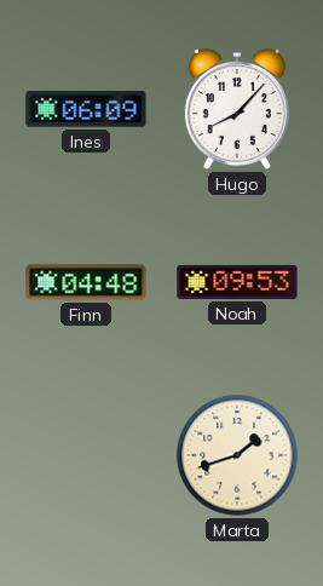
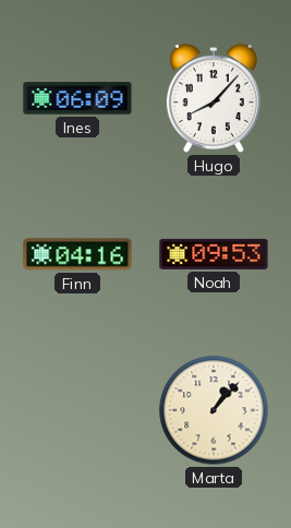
Finn: 04:48 -> 04:16
Marta: 1:42 -> 1:07
